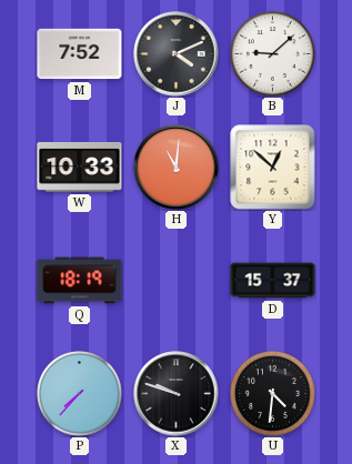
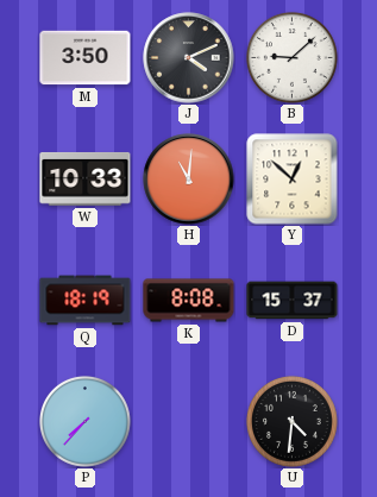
M: 7:52 -> 3:50
K: none -> 8:08
X: 9:48 -> none
